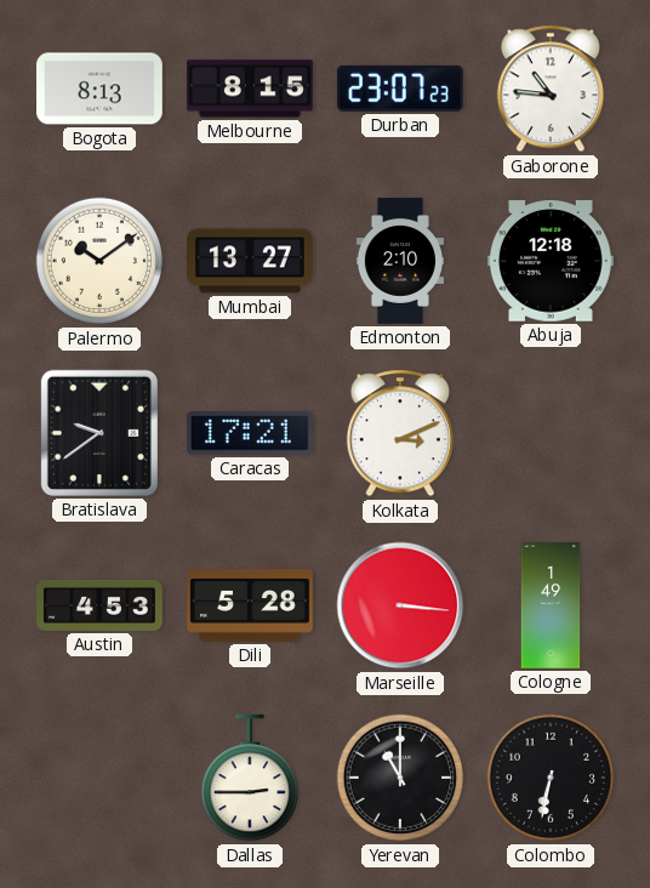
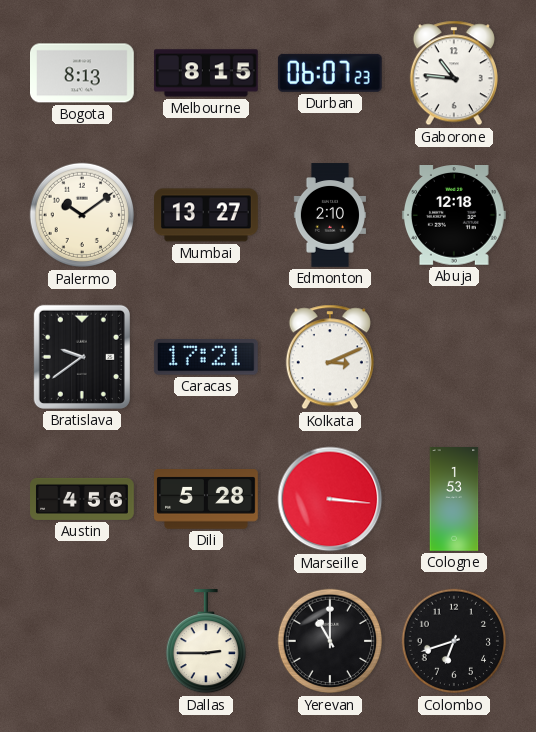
Durban: 23:07 -> 06:07
Austin: 4:53 -> 4:56
Cologne: 1:49 -> 1:53
Colombo: 6:32 -> 6:42
